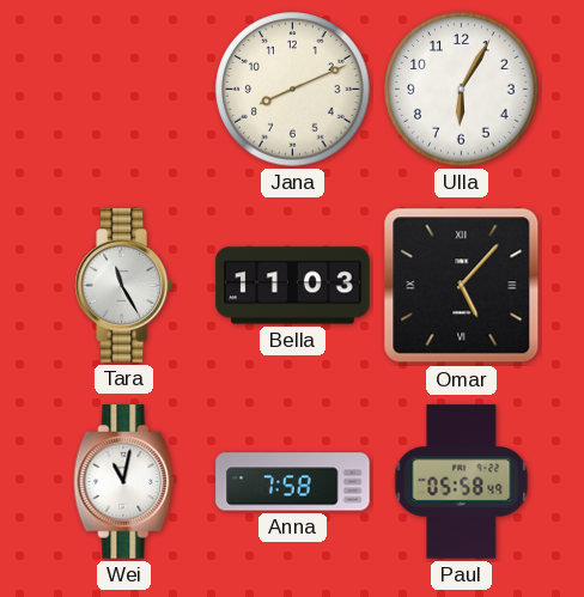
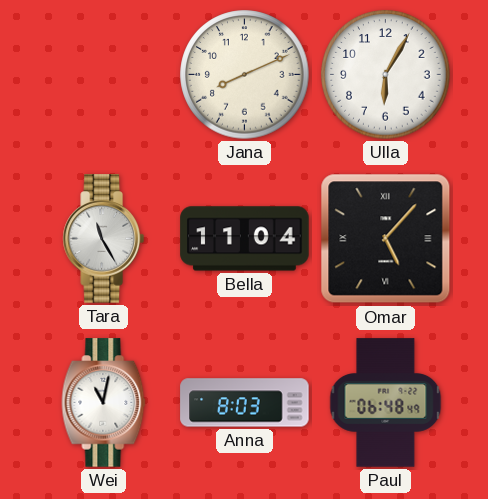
Bella: 11:03 -> 11:04
Anna: 7:58 -> 8:03
Paul: 05:58 -> 06:48
